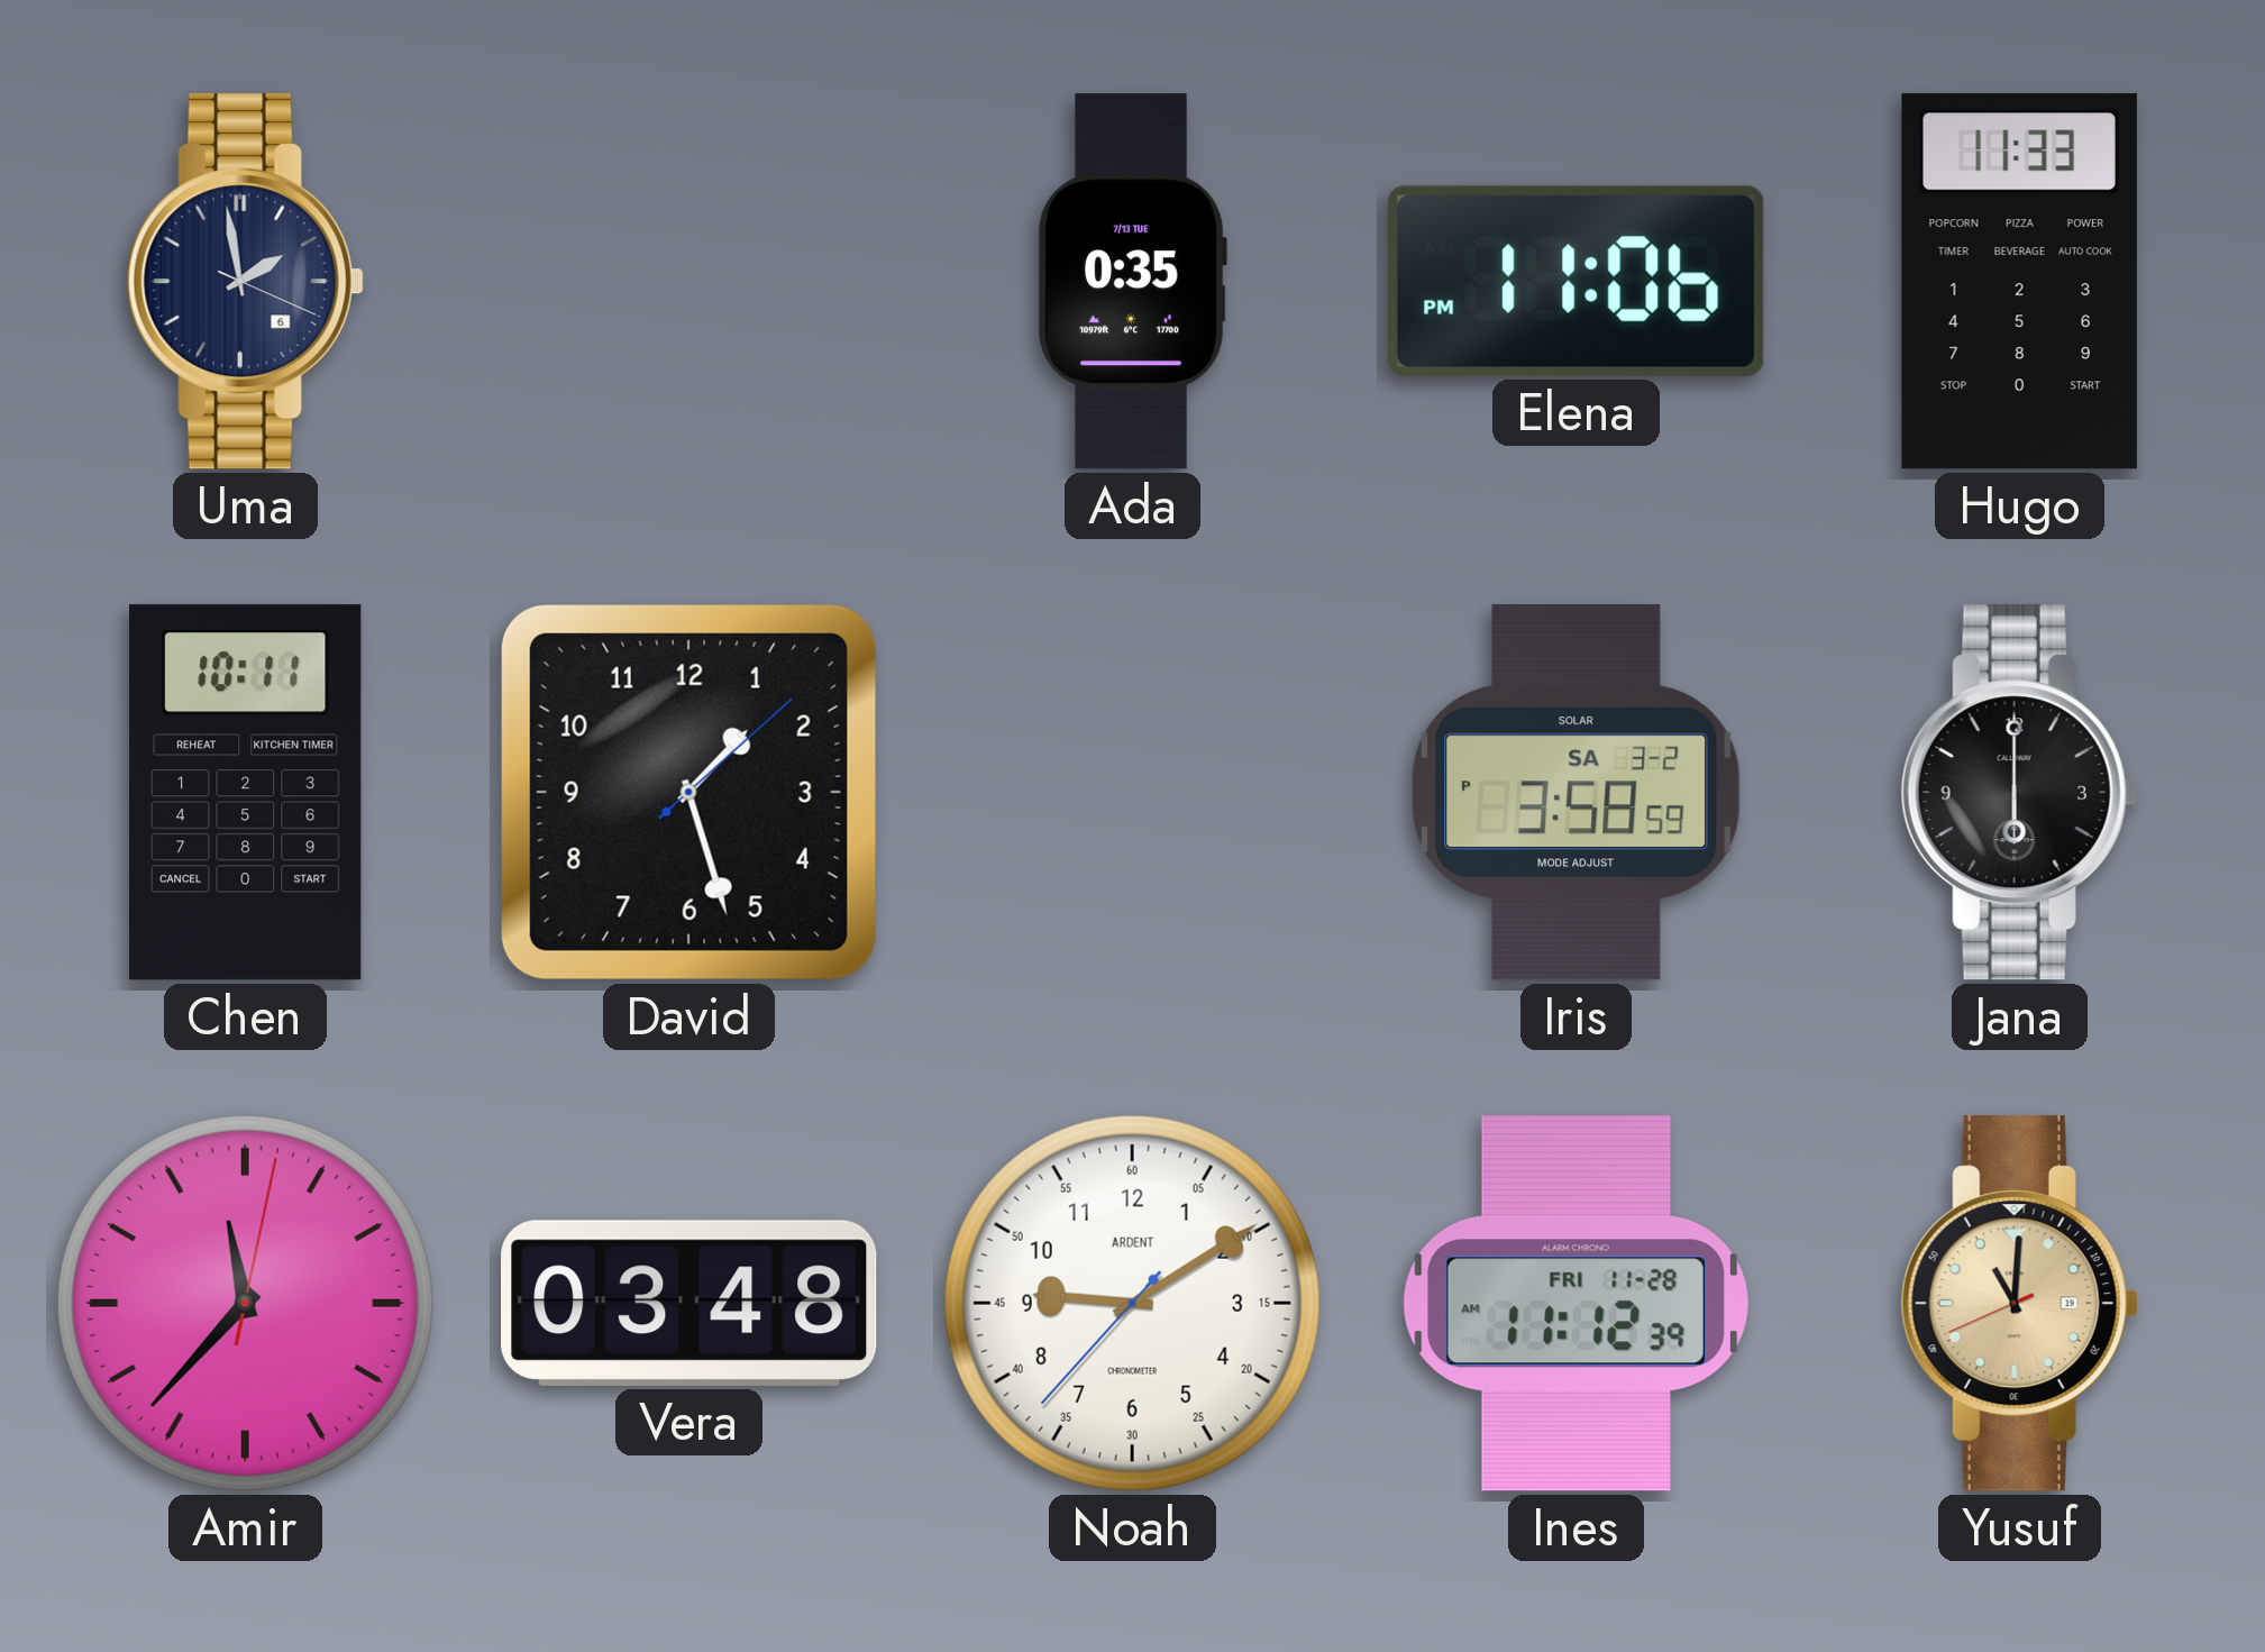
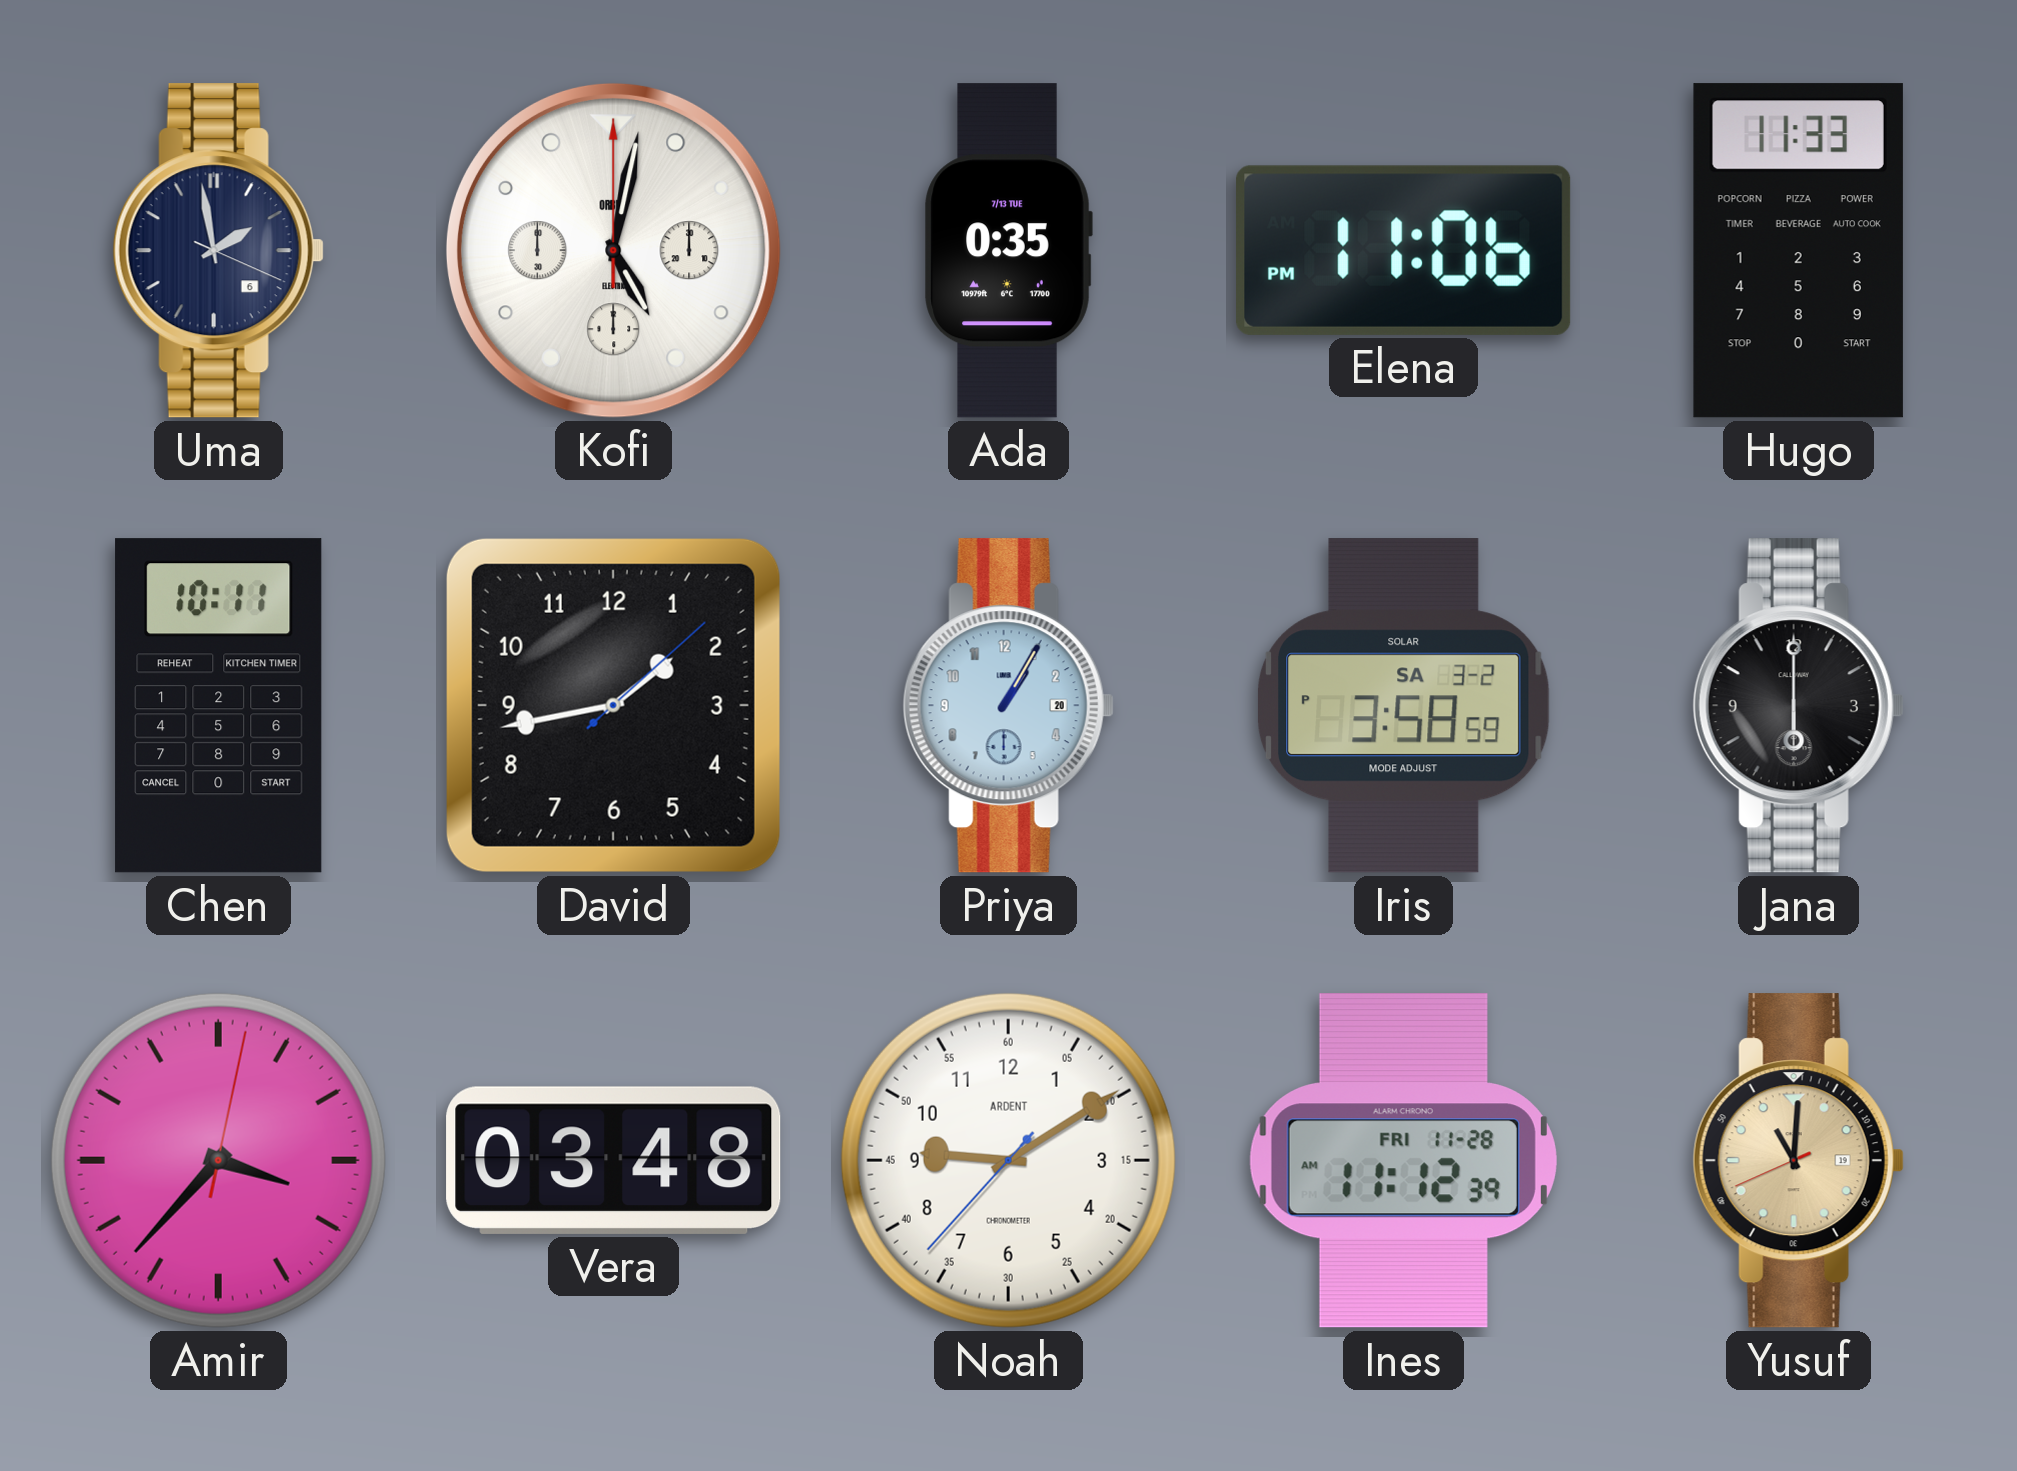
Kofi: none -> 5:02
David: 1:27 -> 1:43
Priya: none -> 1:05
Amir: 11:37 -> 3:37
